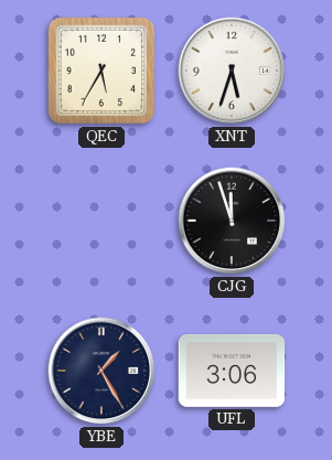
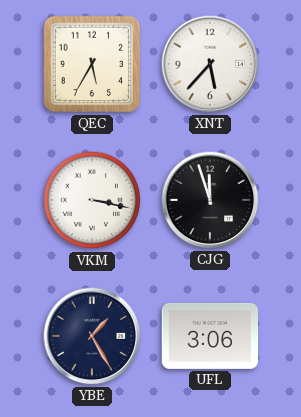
XNT: 5:33 -> 5:37
VKM: none -> 3:17
